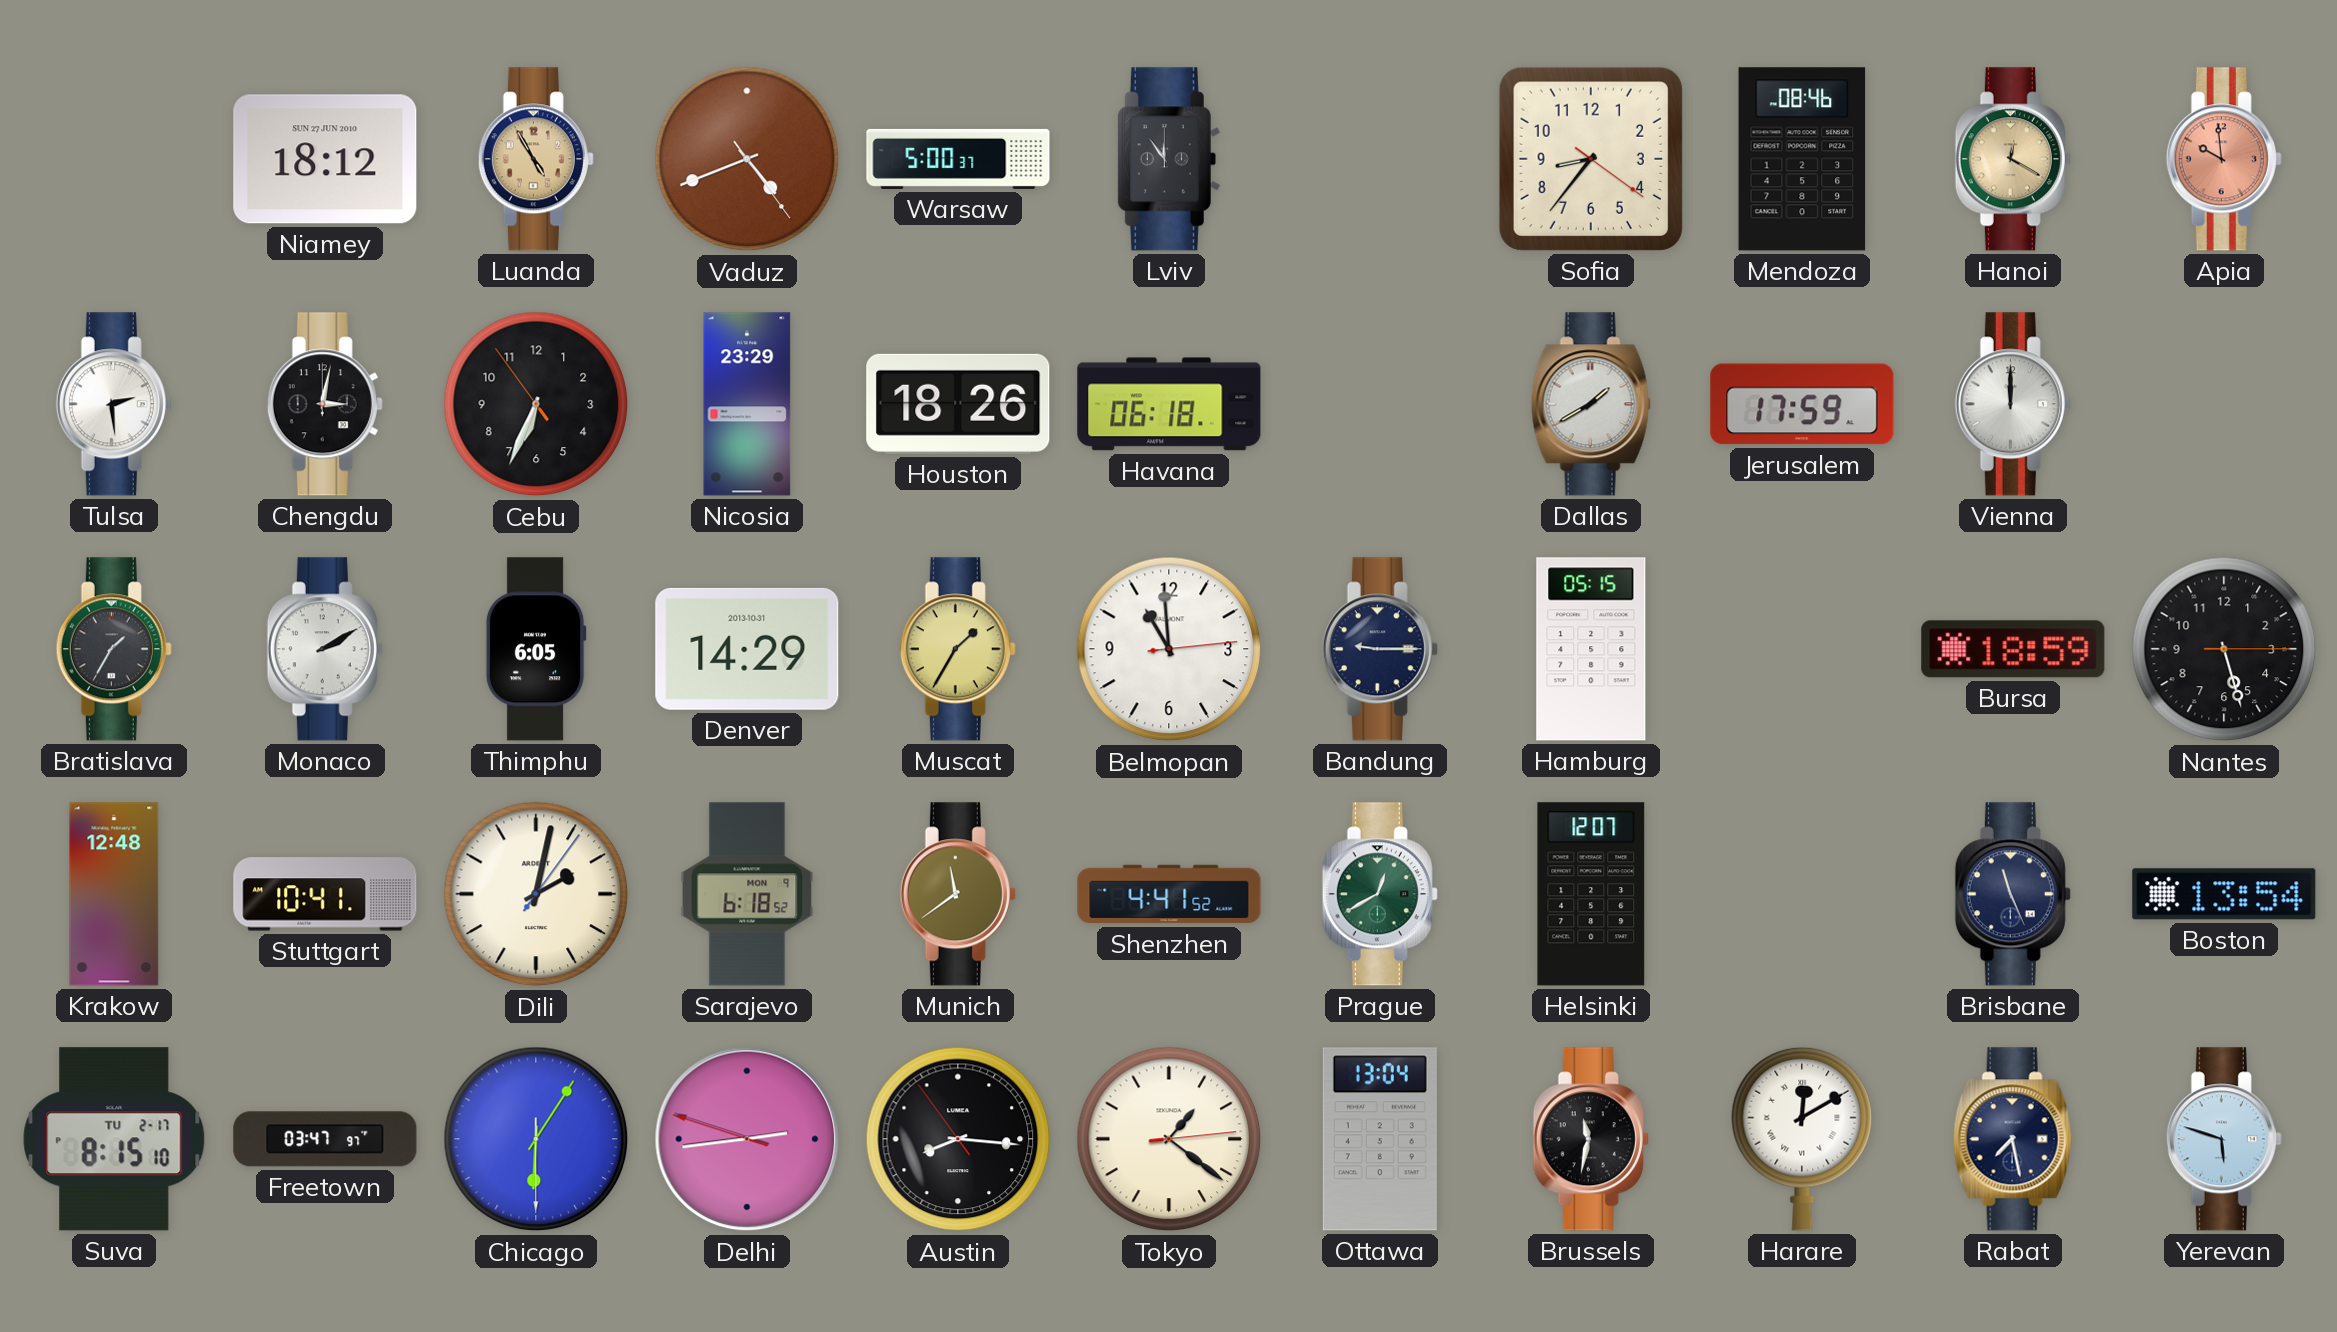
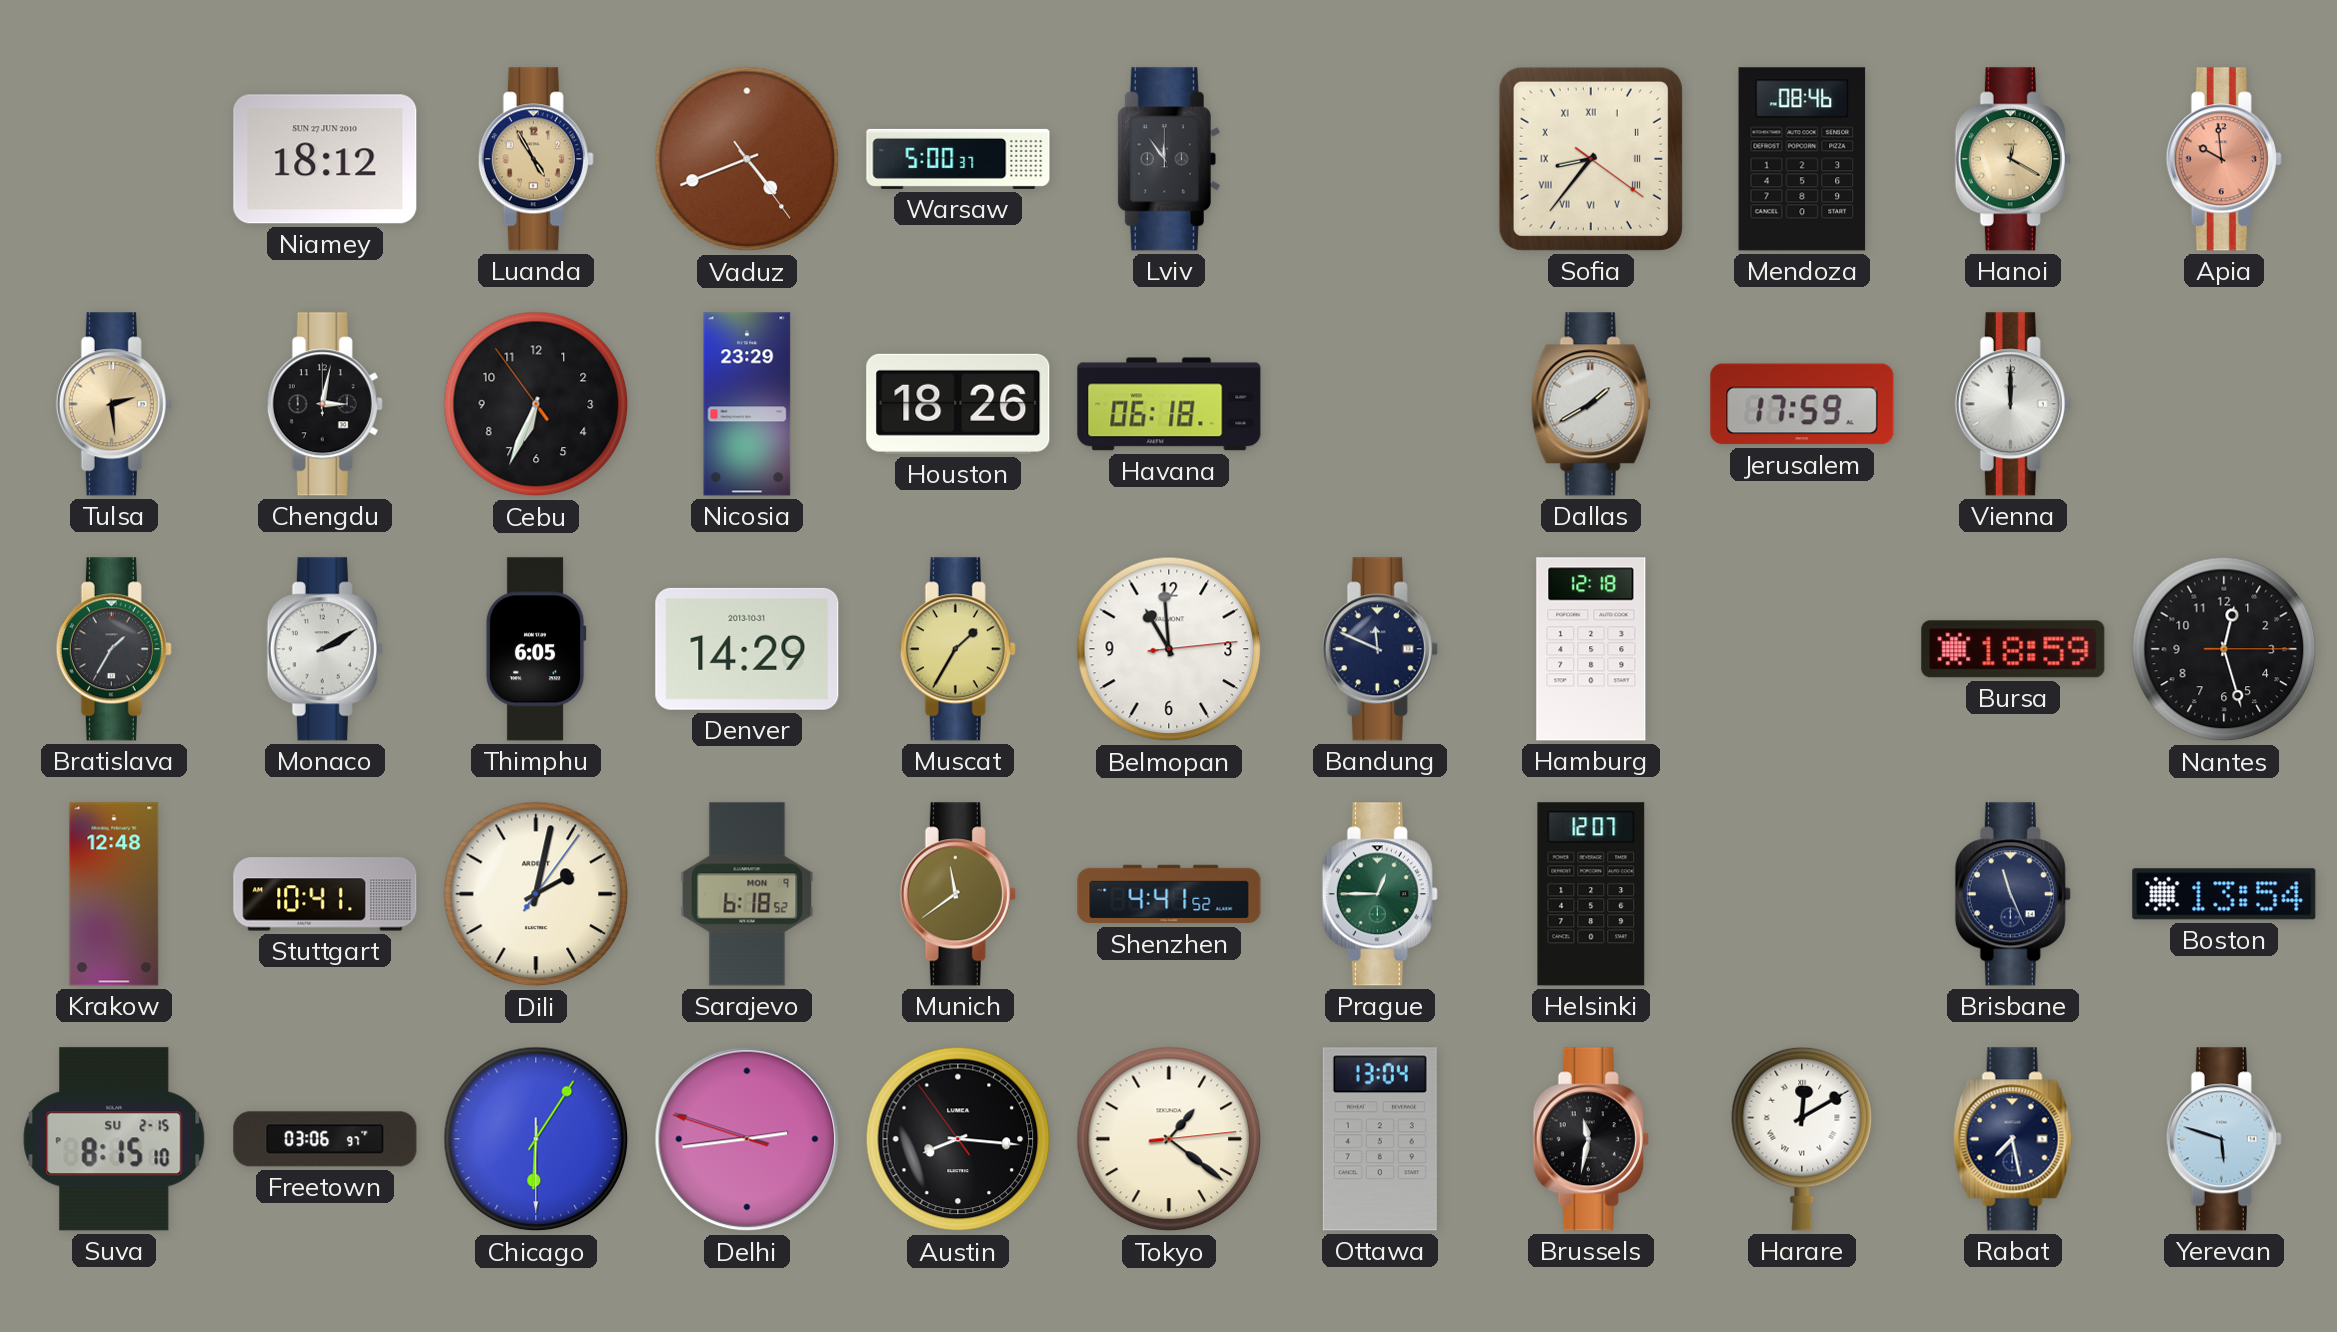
Sofia numerals: Arabic -> Roman
Tulsa dial: white -> champagne
Bandung: 9:15 -> 11:49
Hamburg: 05:15 -> 12:18
Nantes: 5:27 -> 12:27
Prague: 12:40 -> 12:45
Suva date: TU 2-17 -> SU 2-15
Freetown: 03:47 -> 03:06
